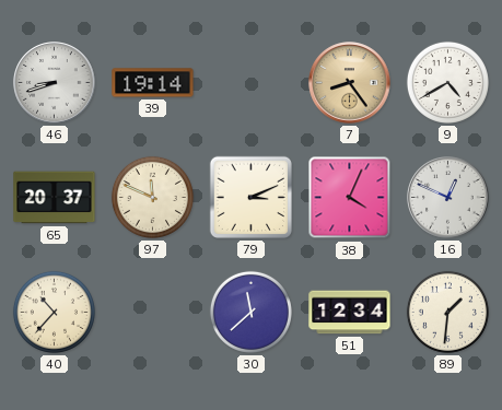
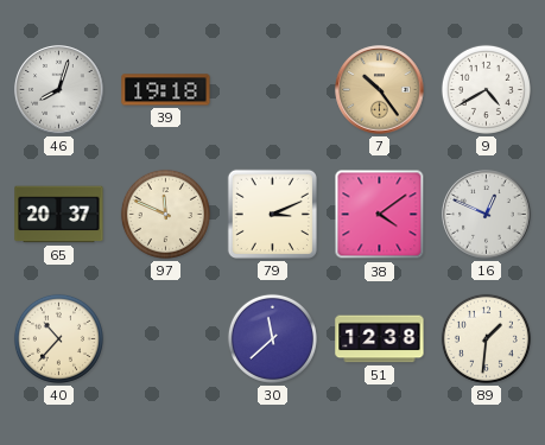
46: 8:42 -> 8:03
39: 19:14 -> 19:18
7: 8:24 -> 10:24
38: 4:04 -> 4:09
51: 12:34 -> 12:38
